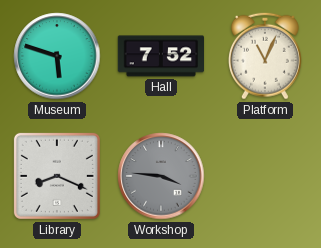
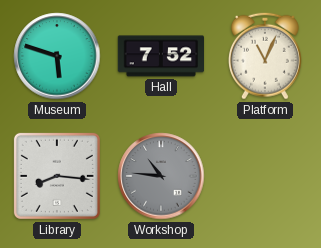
Library: 8:19 -> 8:16
Workshop: 3:46 -> 10:46
